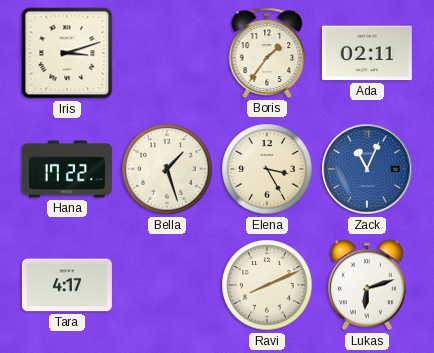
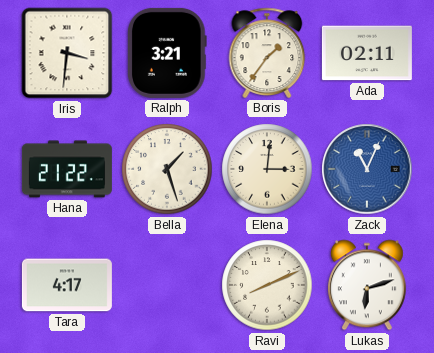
Iris: 3:12 -> 3:31
Ralph: none -> 3:21
Hana: 17:22 -> 21:22
Elena: 3:25 -> 3:01
